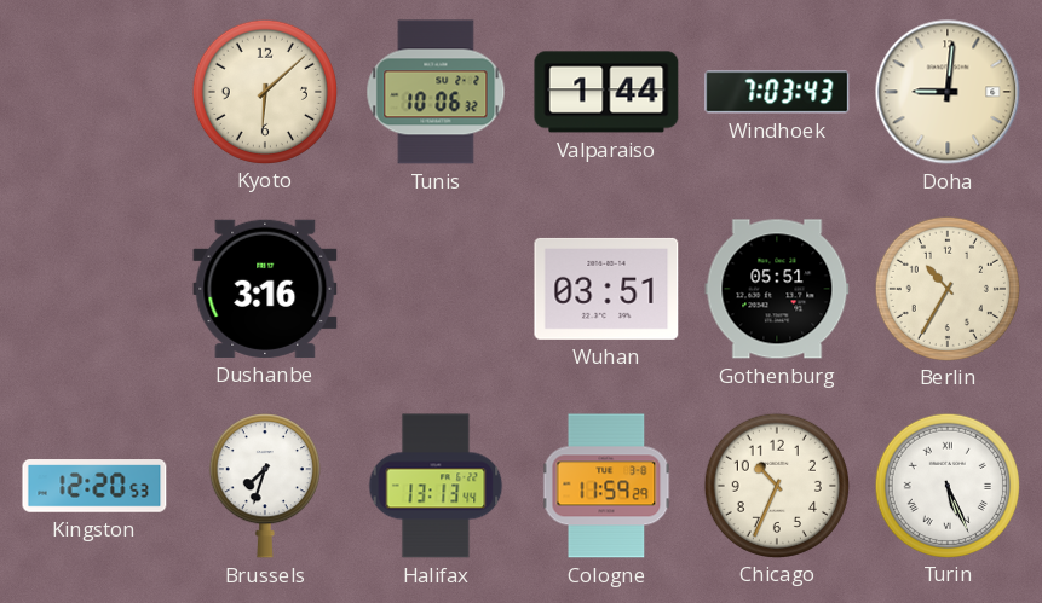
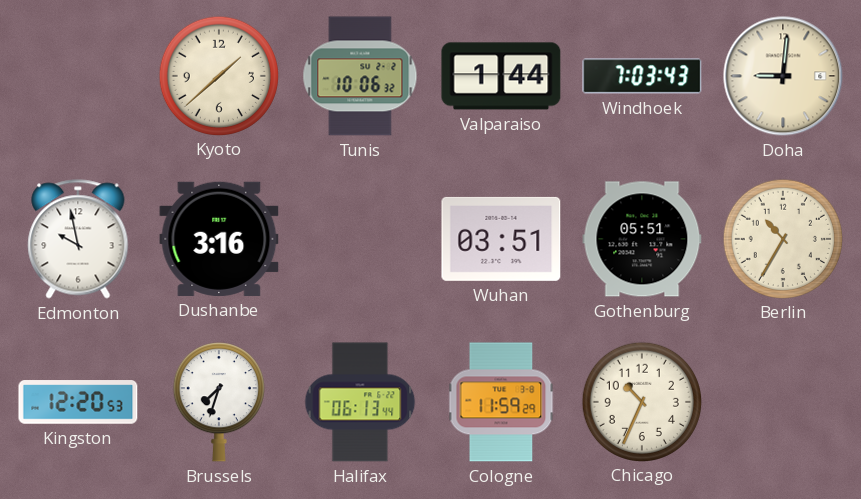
Kyoto: 6:08 -> 1:38
Edmonton: none -> 9:58
Halifax: 13:13 -> 06:13
Turin: 5:26 -> none
